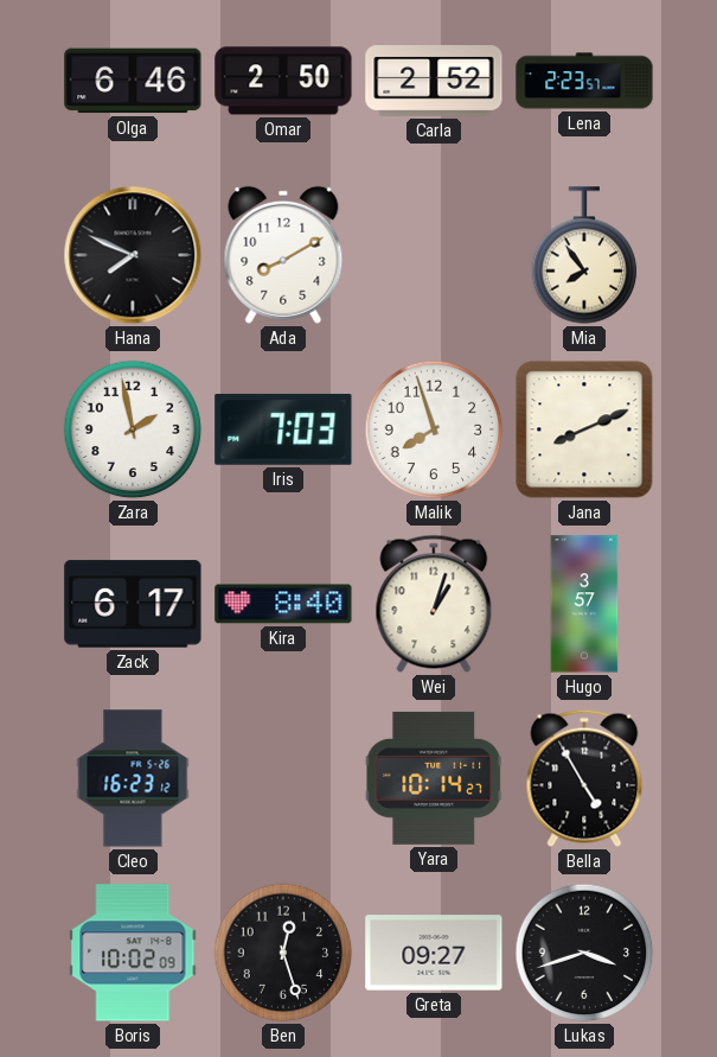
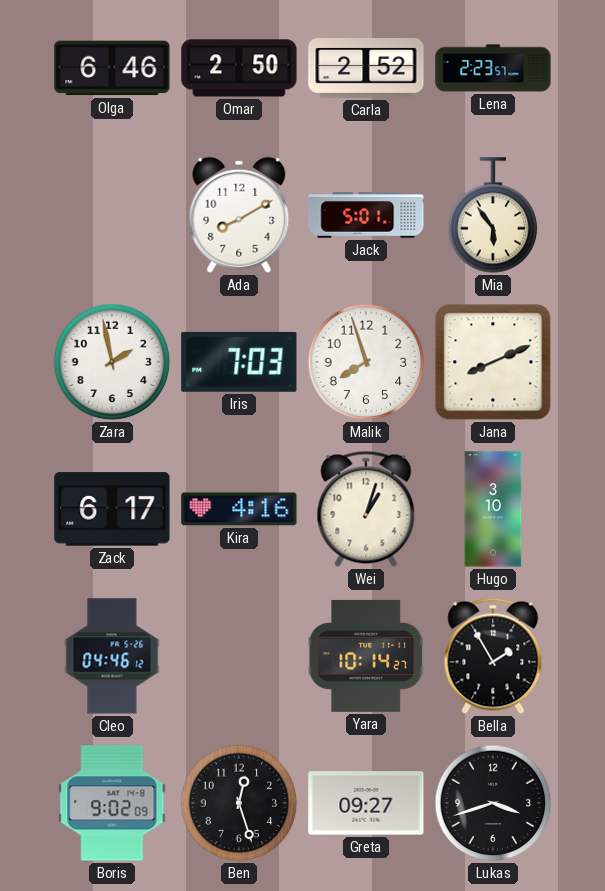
Hana: 7:49 -> none
Jack: none -> 5:01
Mia: 7:54 -> 5:54
Kira: 8:40 -> 4:16
Hugo: 3:57 -> 3:10
Cleo: 16:23 -> 04:46
Bella: 4:55 -> 1:55
Boris: 10:02 -> 9:02
